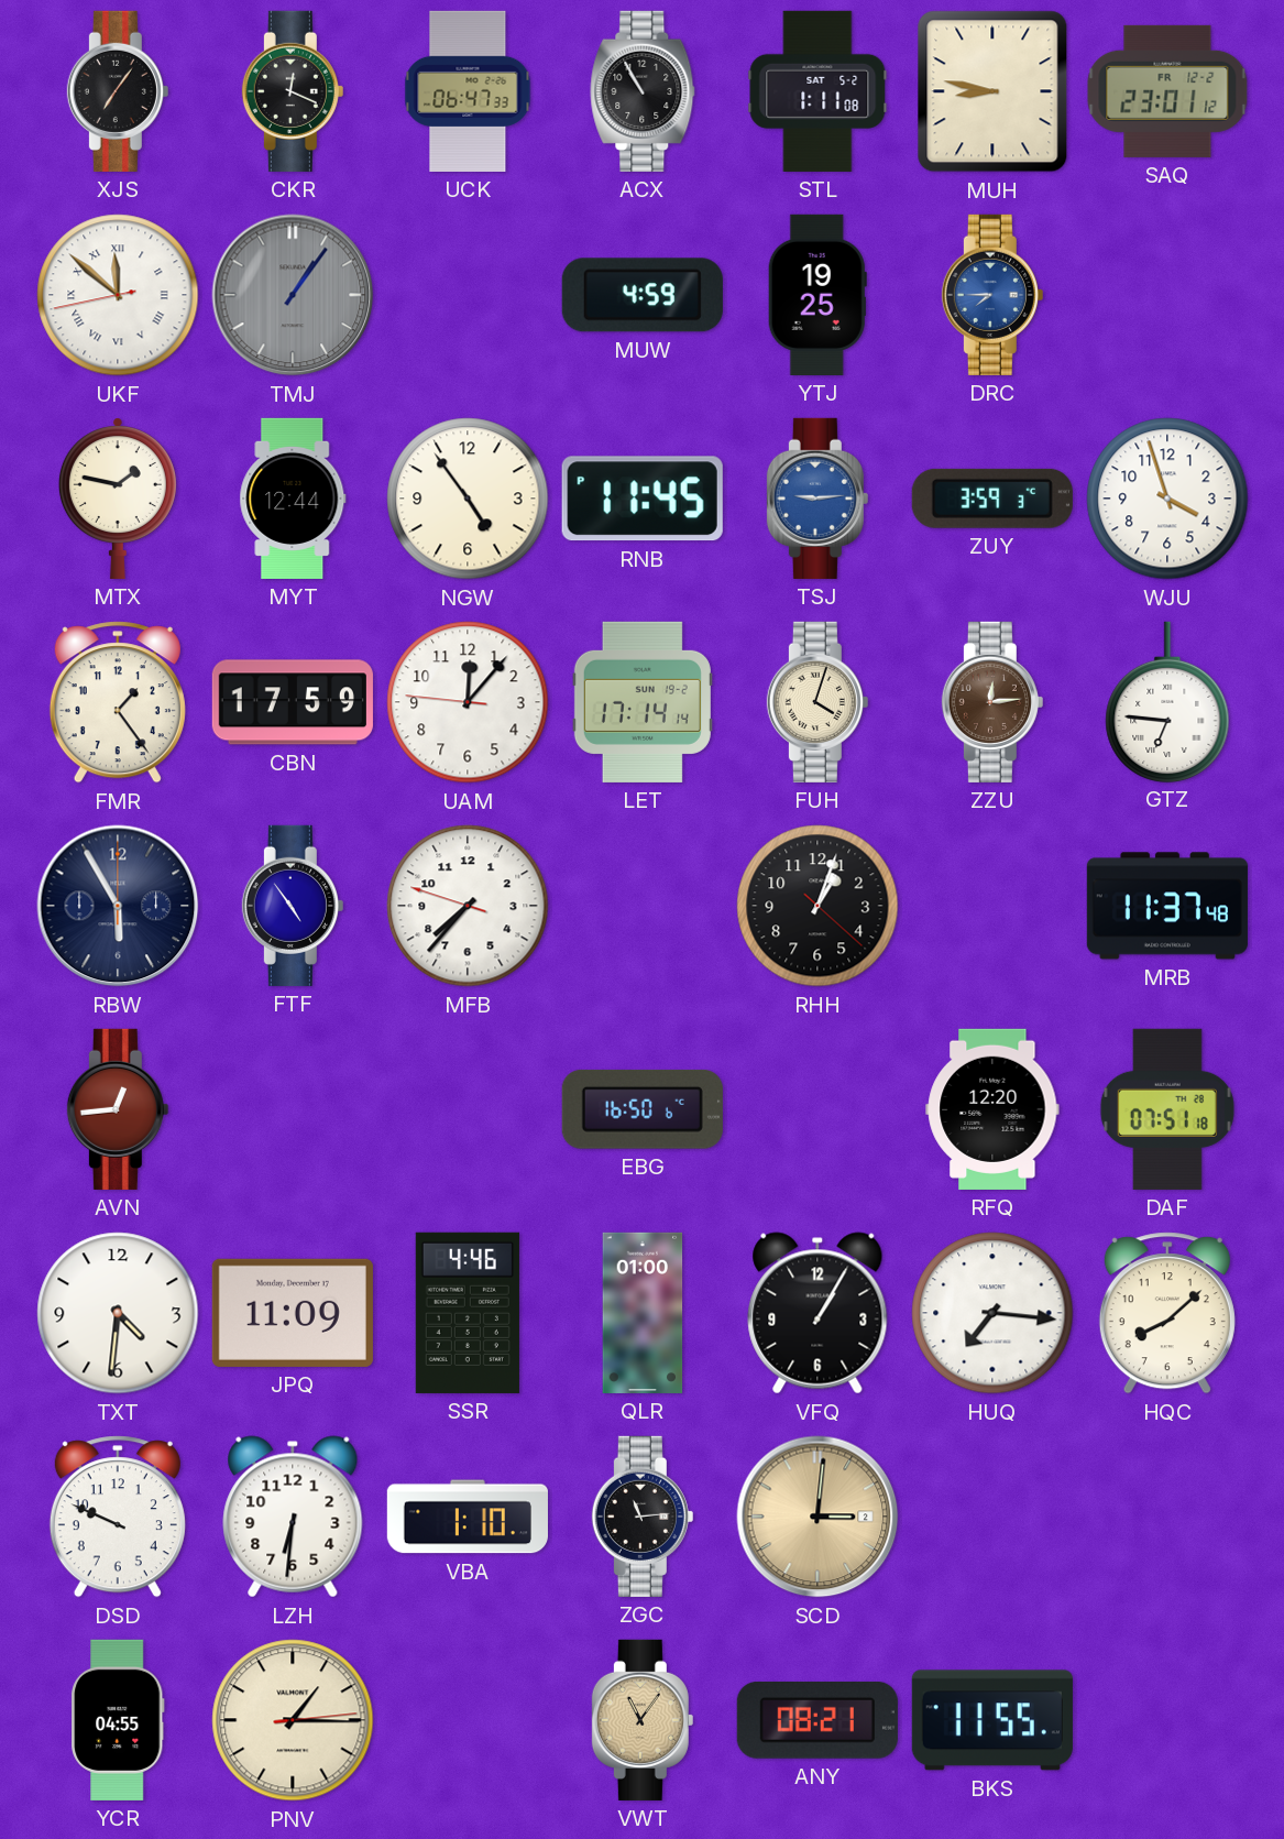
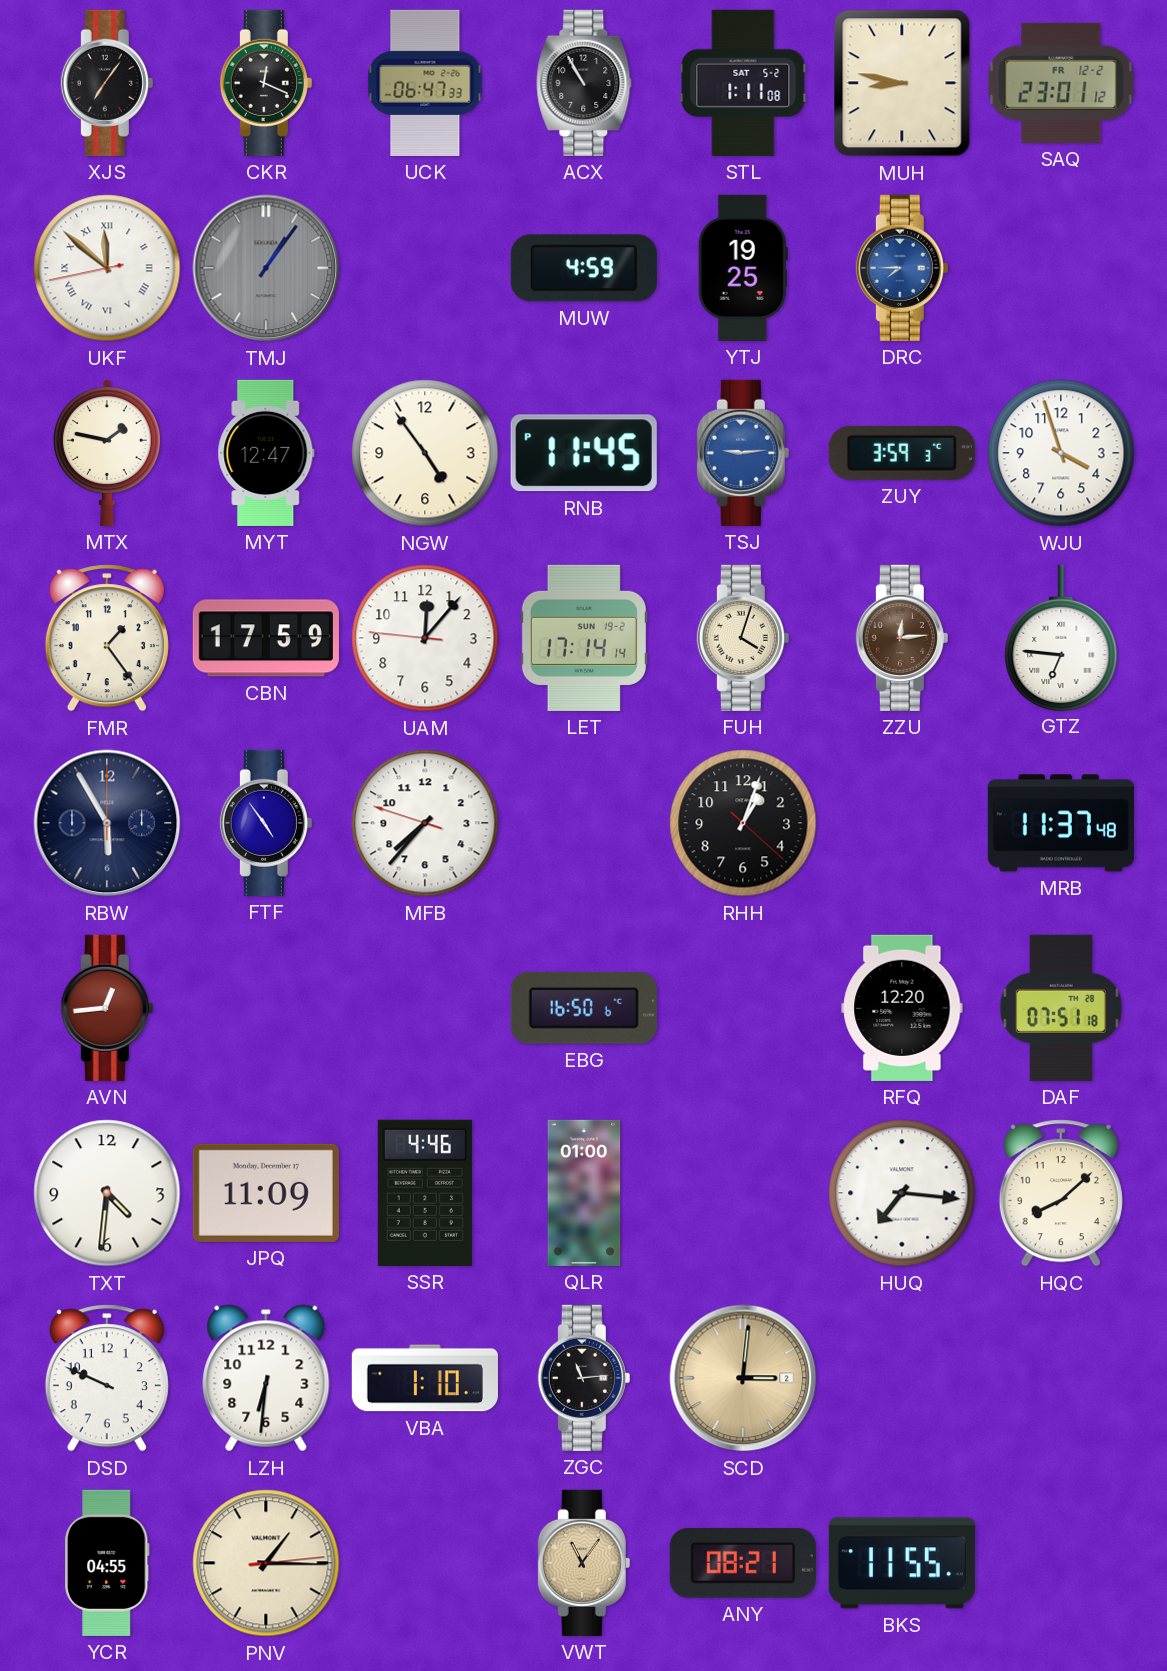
MYT: 12:44 -> 12:47
VFQ: 1:05 -> none
